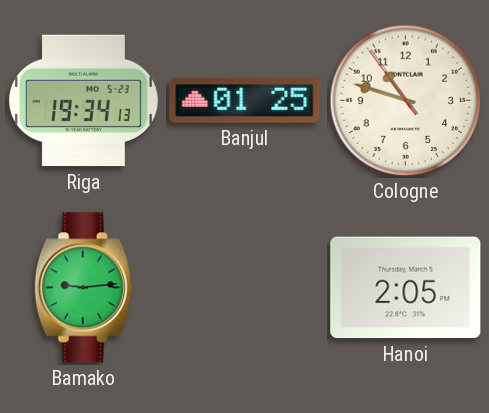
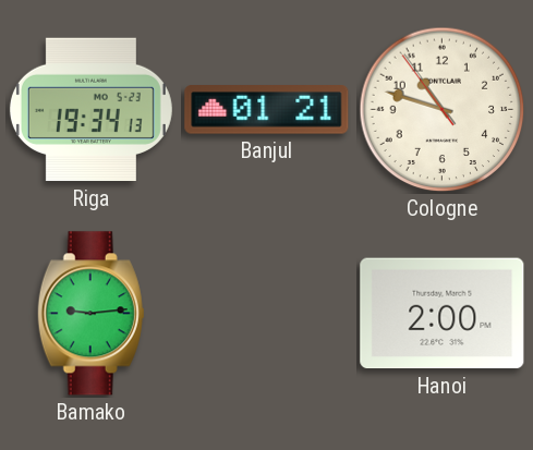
Banjul: 01:25 -> 01:21
Hanoi: 2:05 -> 2:00
